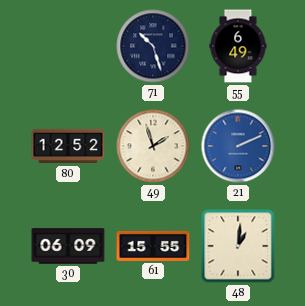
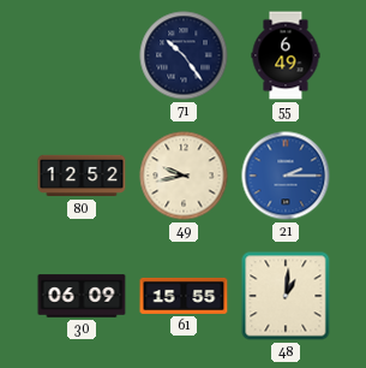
71: 10:27 -> 10:24
49: 1:57 -> 9:43
21: 2:11 -> 2:15
